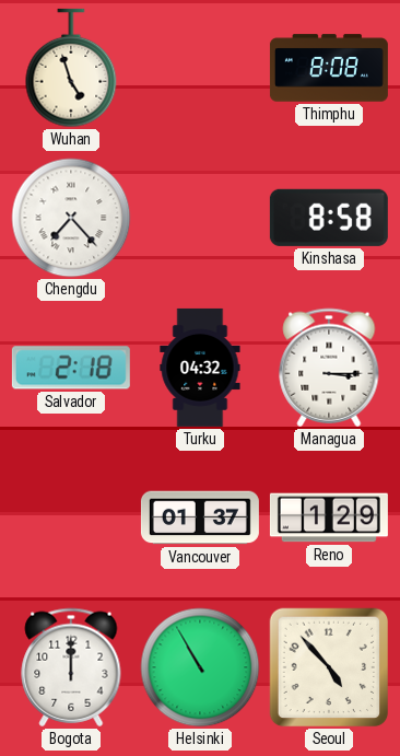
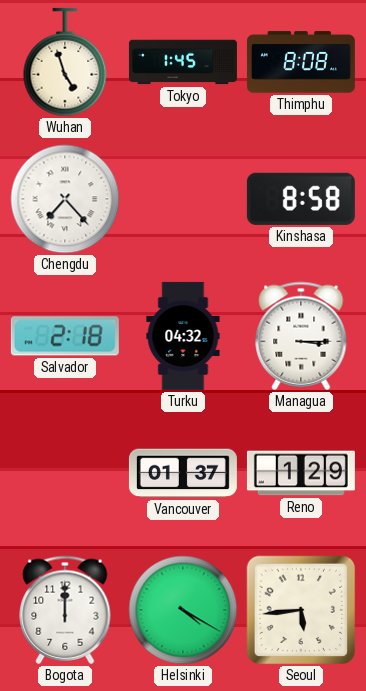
Tokyo: none -> 1:45
Helsinki: 10:55 -> 4:20
Seoul: 4:53 -> 5:44
